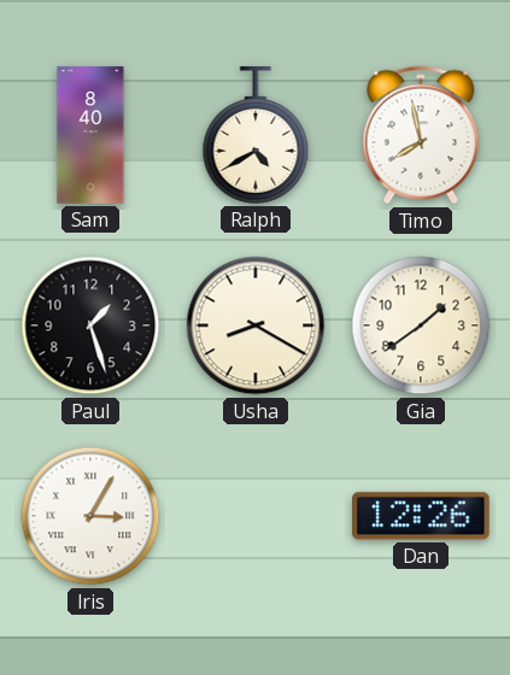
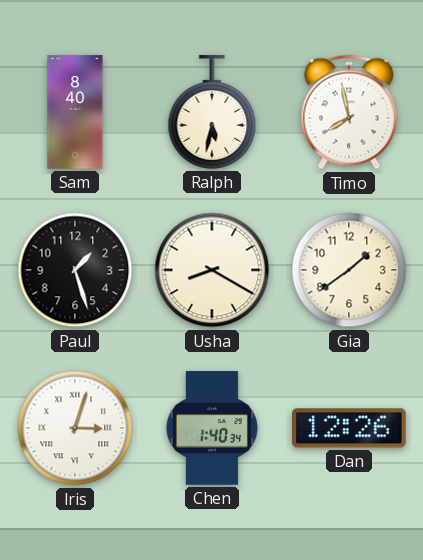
Ralph: 4:40 -> 5:32
Iris: 3:05 -> 3:03
Chen: none -> 1:40
